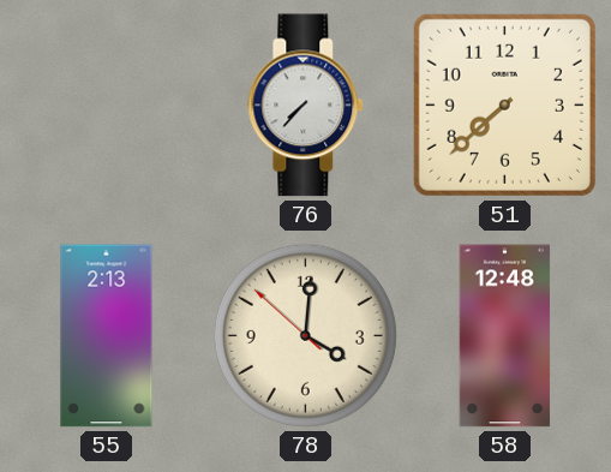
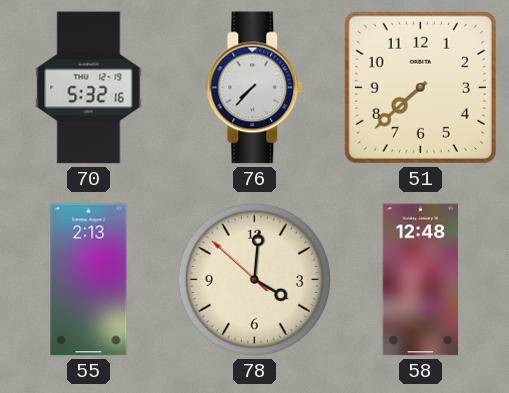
70: none -> 5:32
